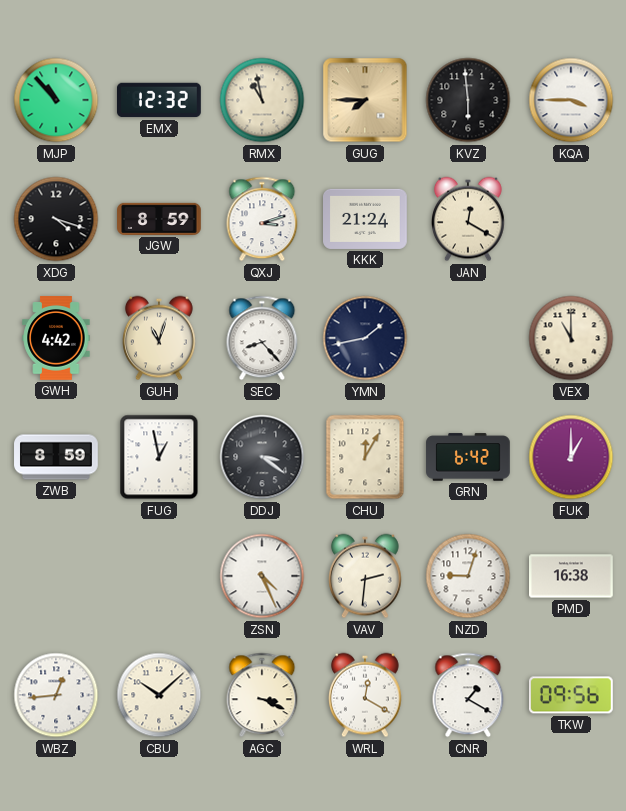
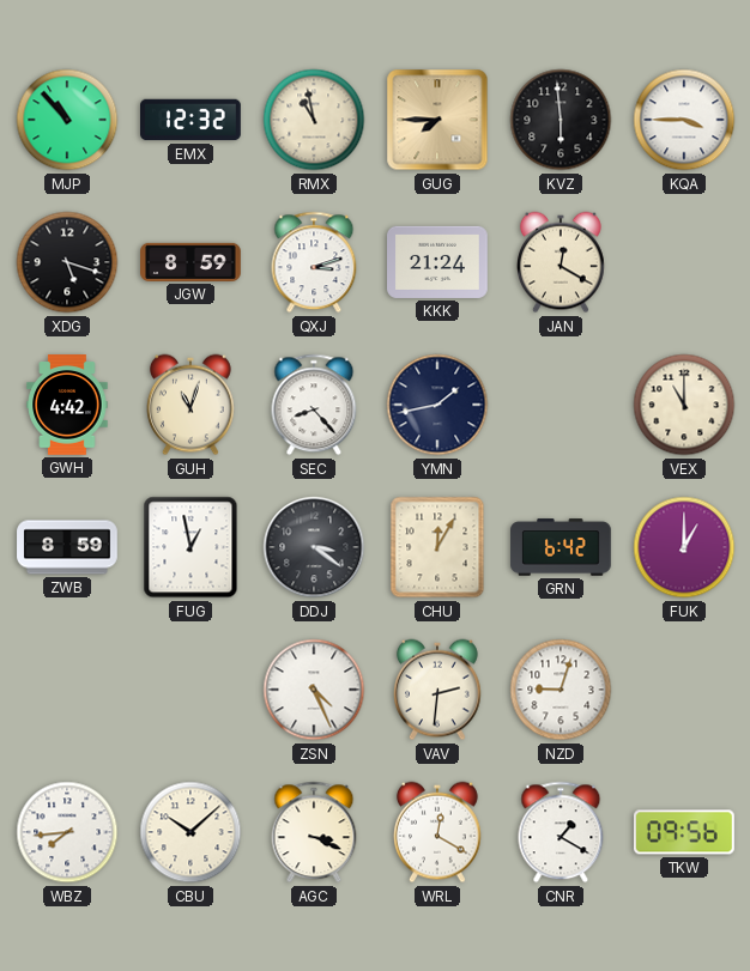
XDG: 4:18 -> 5:18
PMD: 16:38 -> none
WBZ: 12:44 -> 7:44
